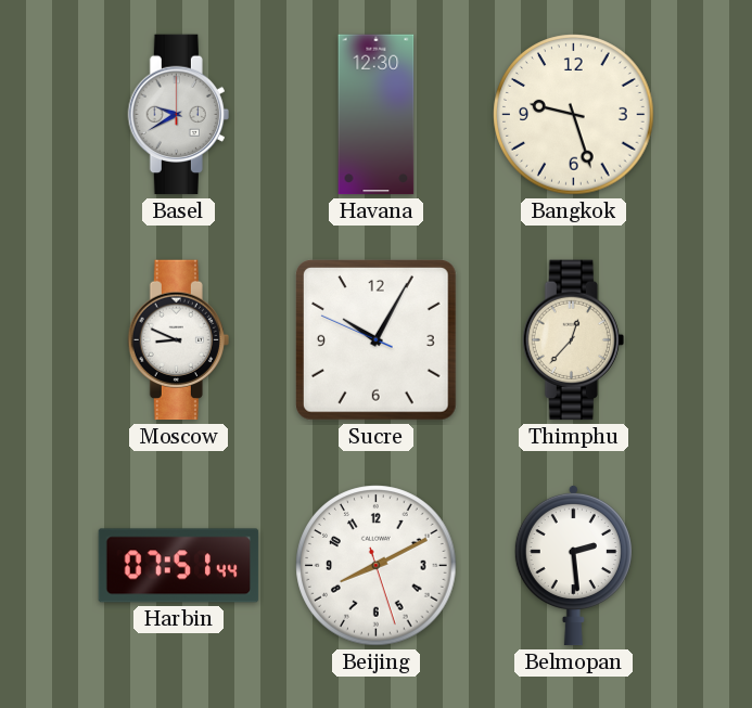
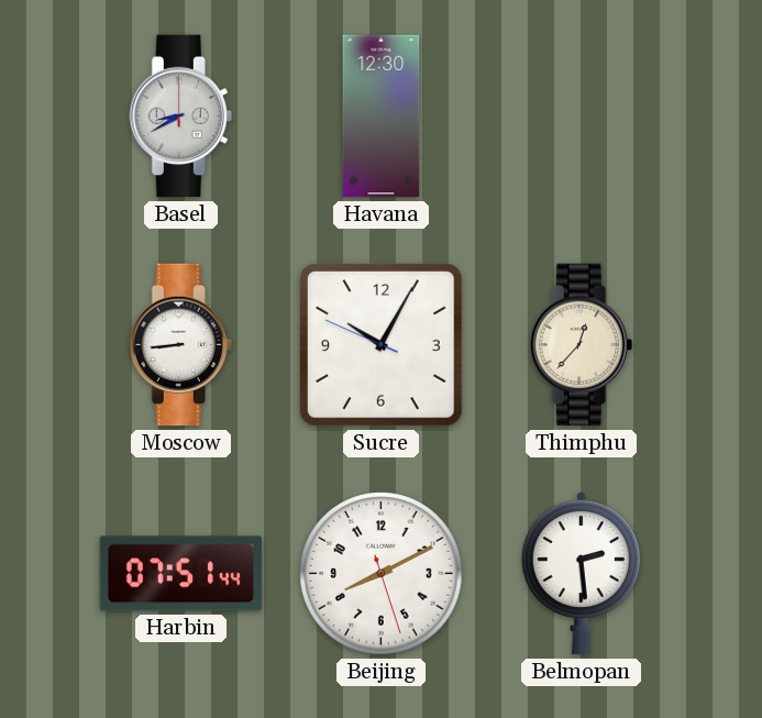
Basel: 9:40 -> 8:40
Bangkok: 9:27 -> none
Moscow: 8:49 -> 8:44
